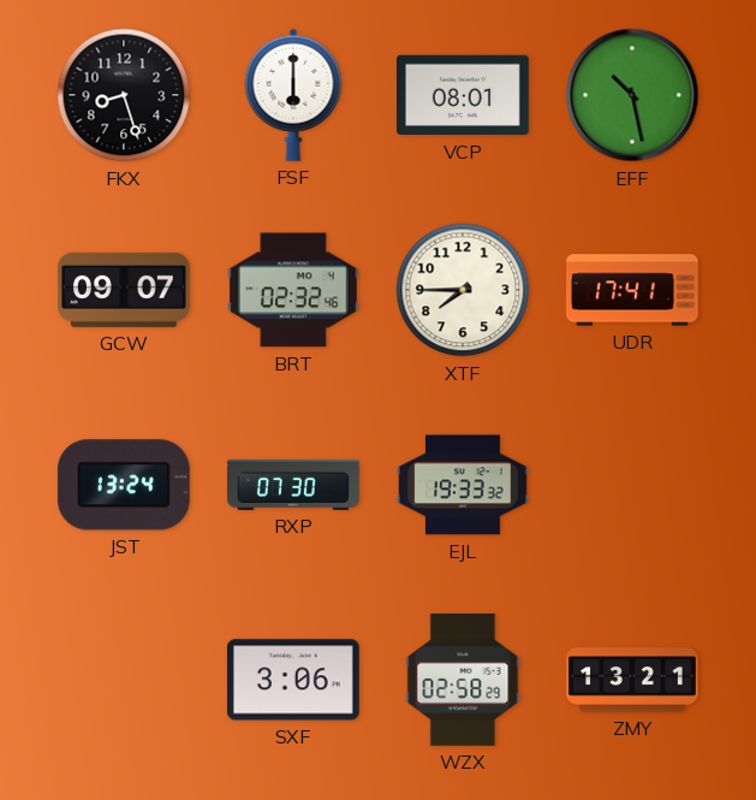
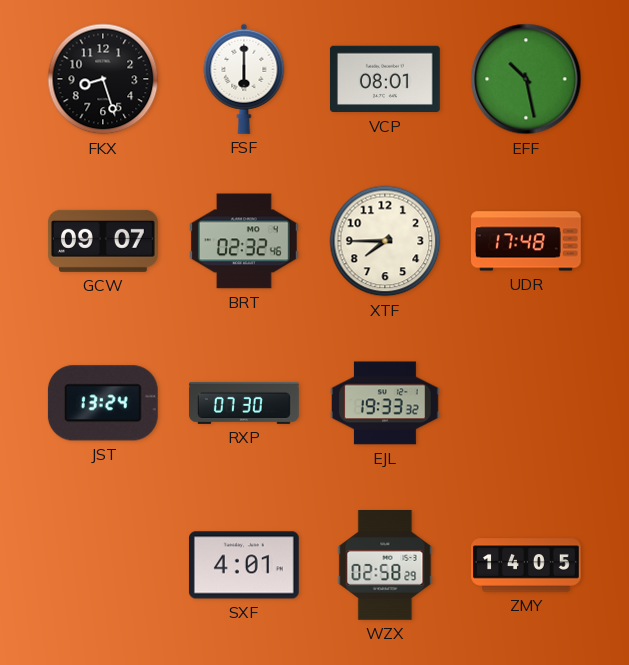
UDR: 17:41 -> 17:48
SXF: 3:06 -> 4:01
ZMY: 13:21 -> 14:05
